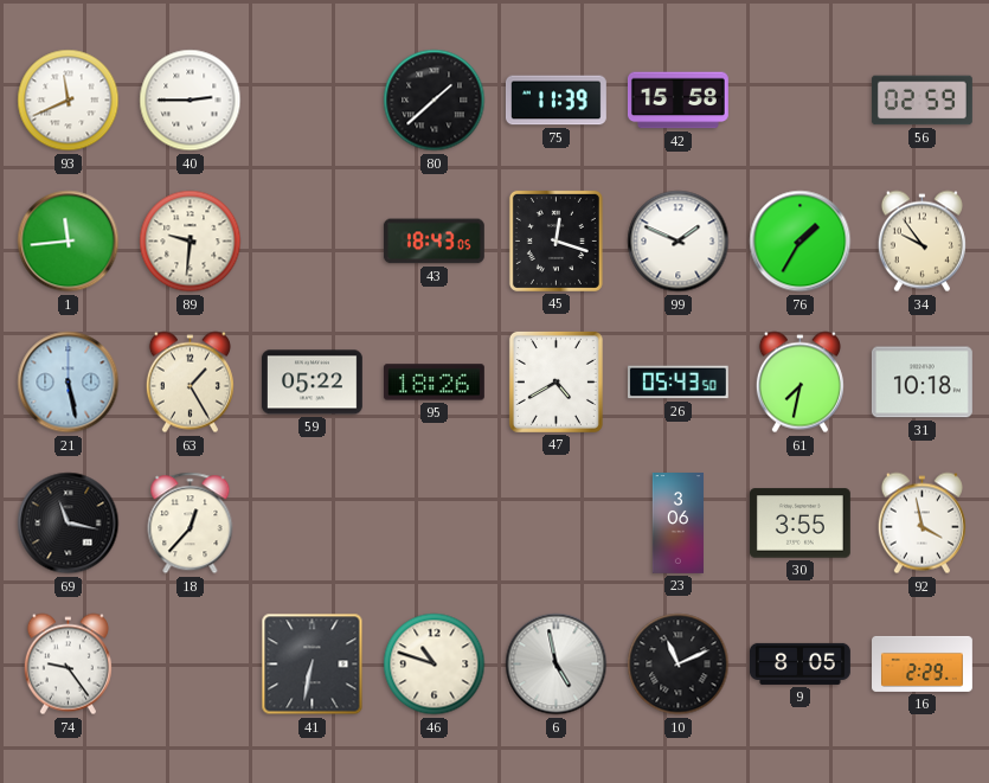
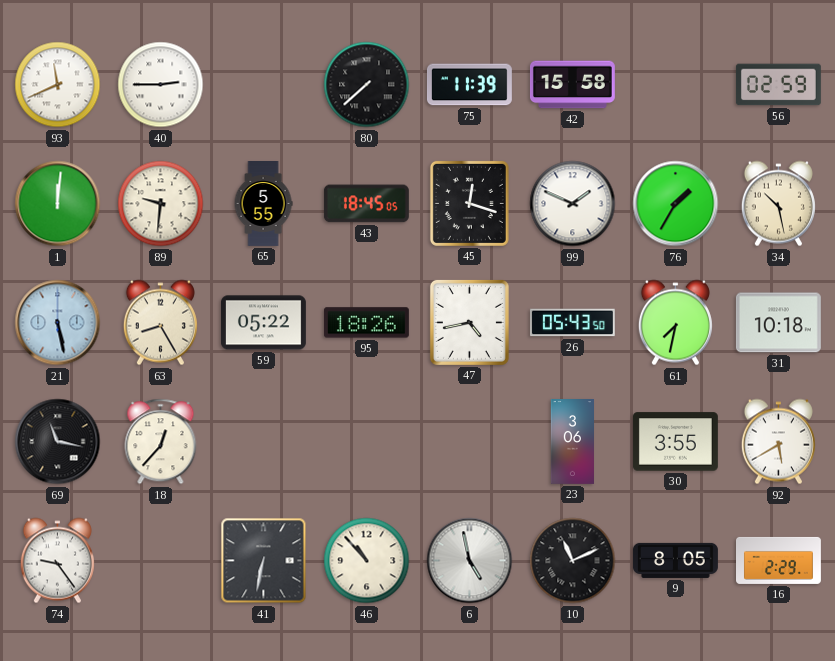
80: 1:38 -> 7:38
1: 11:44 -> 12:01
65: none -> 5:55
43: 18:43 -> 18:45
34: 9:54 -> 10:28
63: 1:25 -> 8:25
47: 4:40 -> 4:43
92: 3:58 -> 5:40
46: 10:48 -> 10:53
